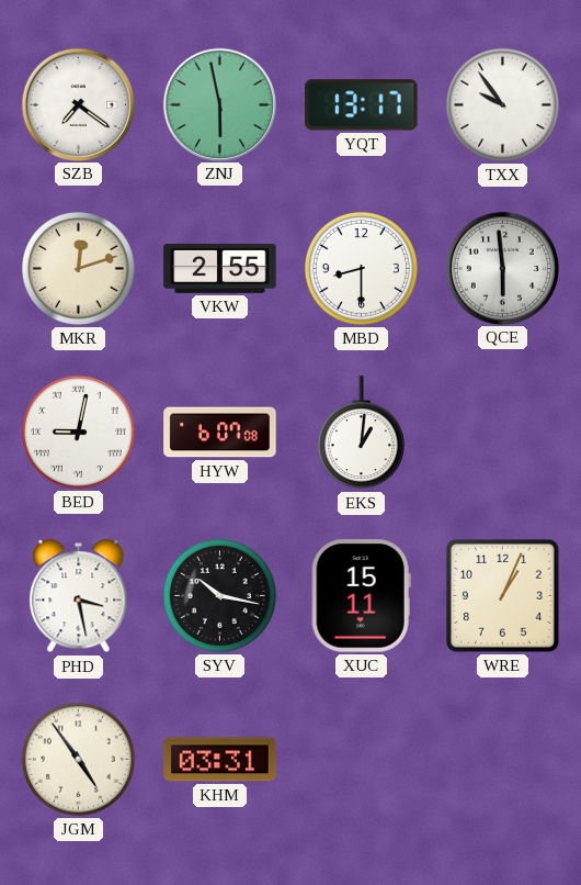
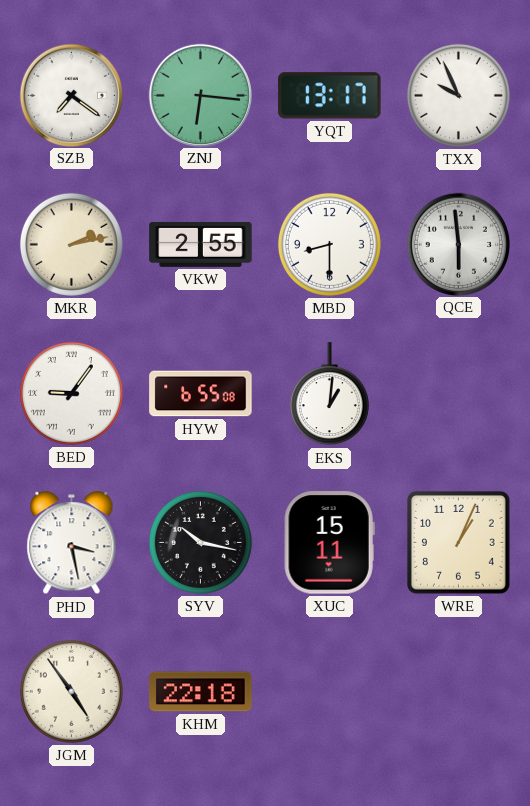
ZNJ: 5:58 -> 6:16
TXX: 9:54 -> 9:56
MKR: 12:12 -> 2:13
BED: 9:02 -> 9:06
HYW: 6:07 -> 6:55
KHM: 03:31 -> 22:18
